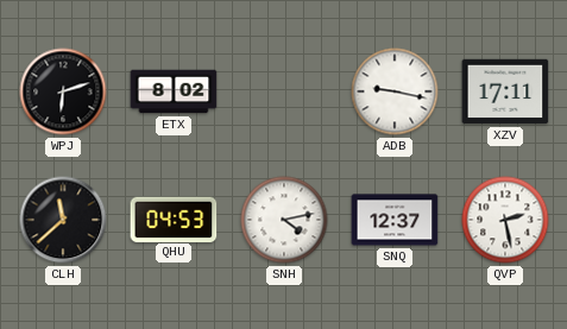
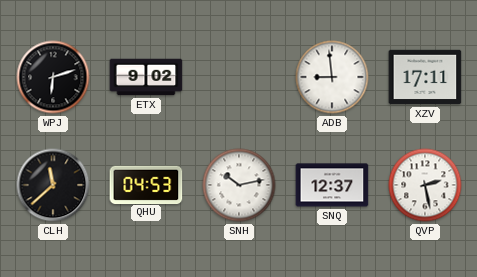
ETX: 8:02 -> 9:02
ADB: 9:17 -> 8:59
SNH: 4:13 -> 10:13
